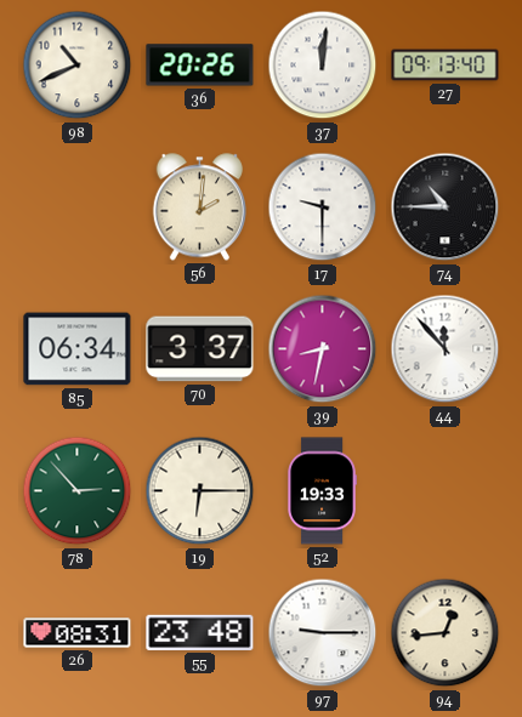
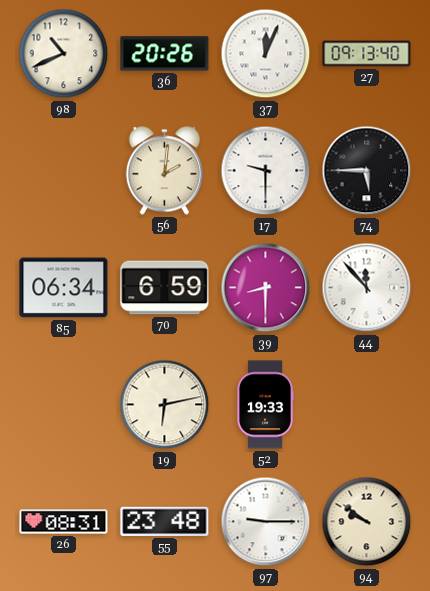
37: 12:01 -> 12:04
74: 10:45 -> 5:45
70: 3:37 -> 6:59
39: 8:32 -> 8:30
78: 2:53 -> none
19: 6:15 -> 6:13
94: 12:44 -> 9:51
